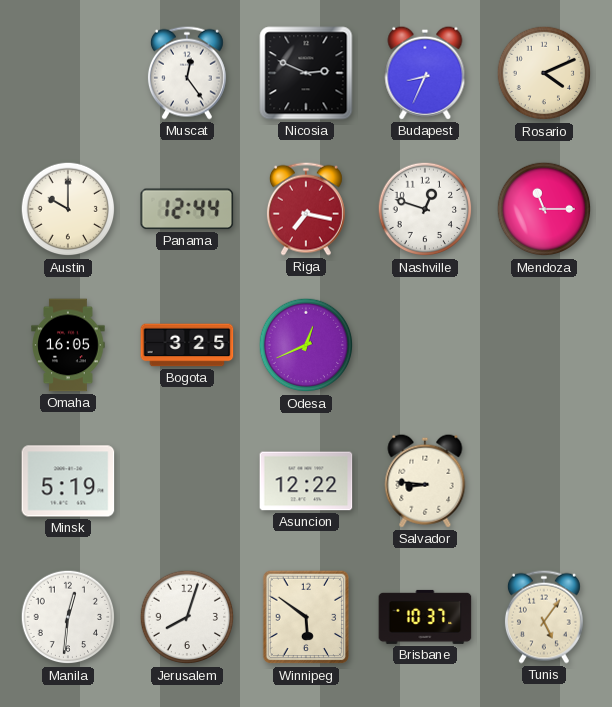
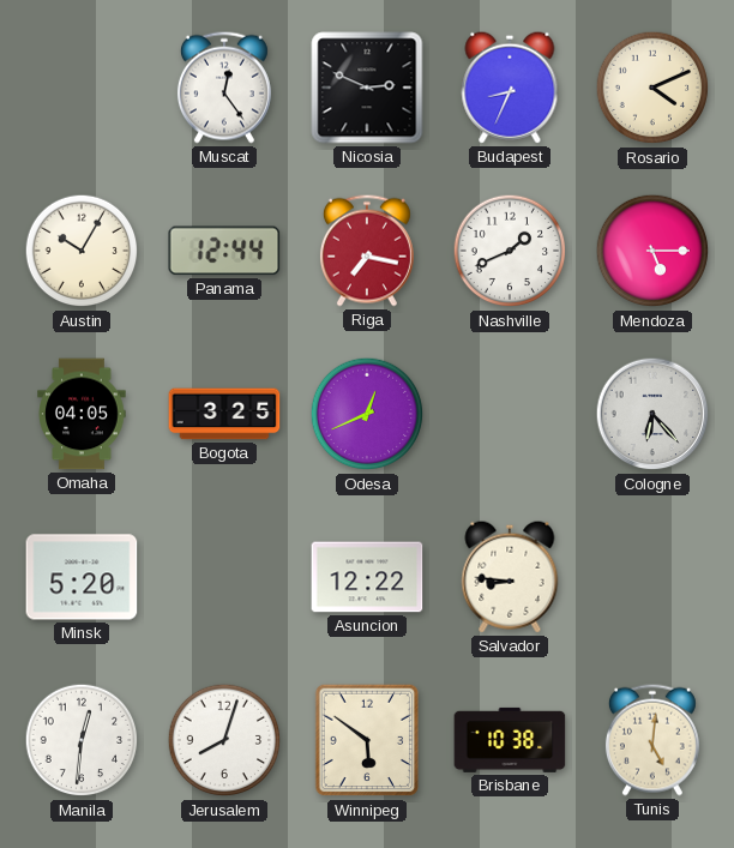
Austin: 10:00 -> 10:05
Nashville: 12:48 -> 1:41
Mendoza: 11:15 -> 5:15
Omaha: 16:05 -> 04:05
Cologne: none -> 6:23
Minsk: 5:19 -> 5:20
Brisbane: 10:37 -> 10:38
Tunis: 5:06 -> 5:01
